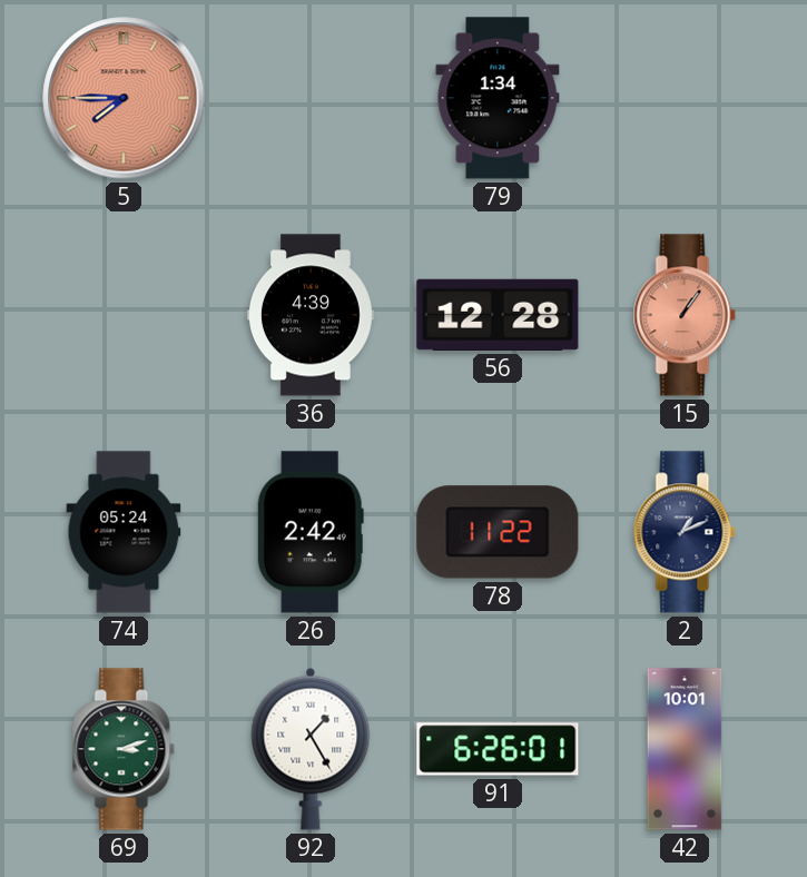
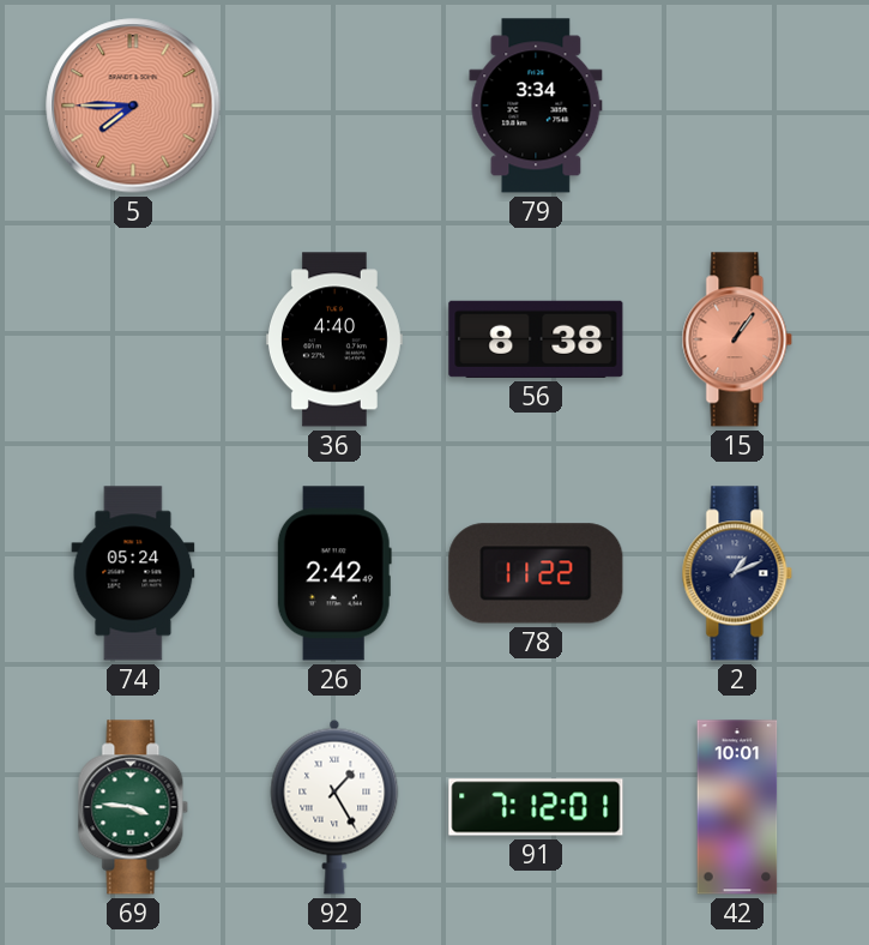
79: 1:34 -> 3:34
36: 4:39 -> 4:40
56: 12:28 -> 8:38
69: 3:12 -> 3:46
91: 6:26 -> 7:12
